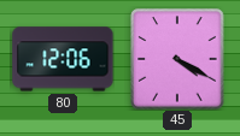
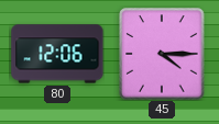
45: 4:20 -> 4:15
